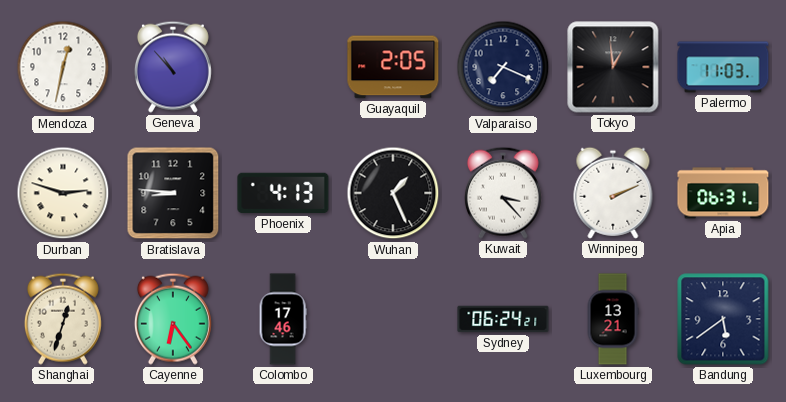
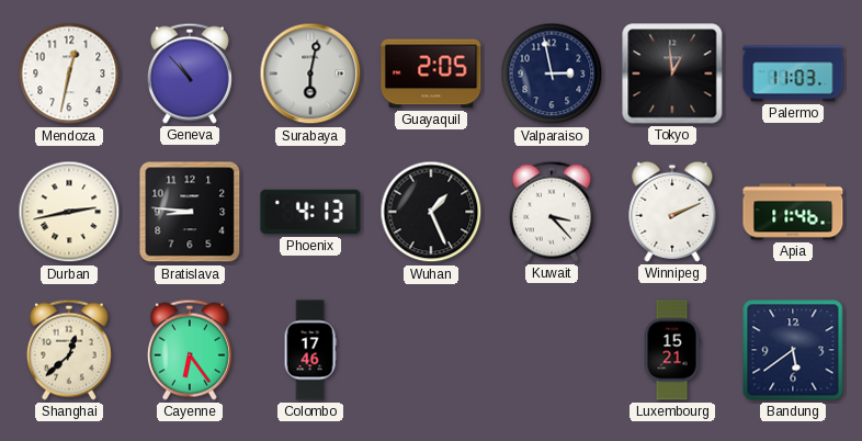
Surabaya: none -> 6:02
Valparaiso: 7:19 -> 2:58
Durban: 2:48 -> 2:43
Apia: 06:31 -> 11:46
Shanghai: 12:33 -> 12:38
Sydney: 06:24 -> none
Luxembourg: 13:21 -> 15:21
